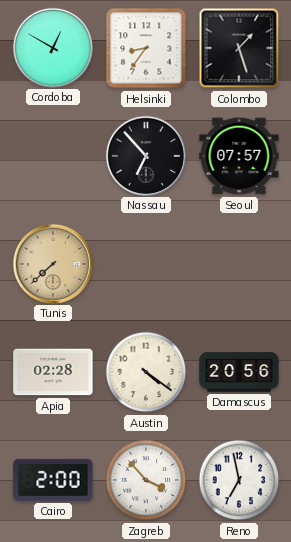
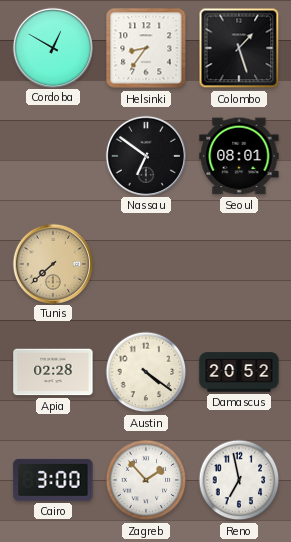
Nassau: 6:53 -> 6:51
Seoul: 07:57 -> 08:01
Damascus: 20:56 -> 20:52
Cairo: 2:00 -> 3:00
Zagreb: 3:53 -> 1:53
